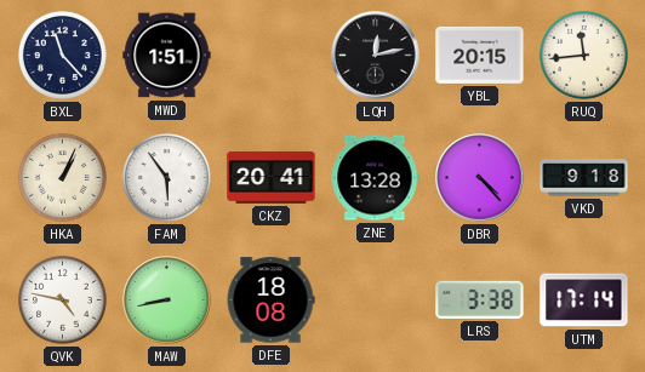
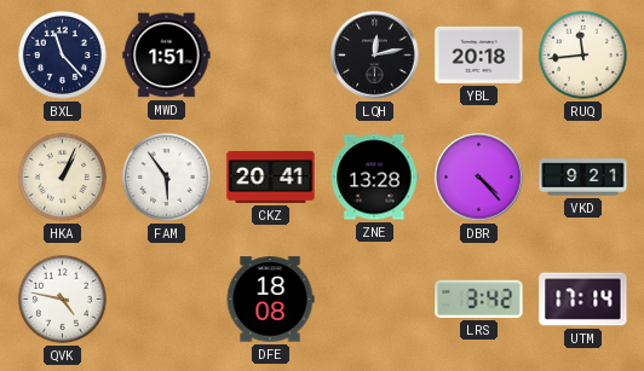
YBL: 20:15 -> 20:18
VKD: 9:18 -> 9:21
MAW: 8:43 -> none
LRS: 3:38 -> 3:42
